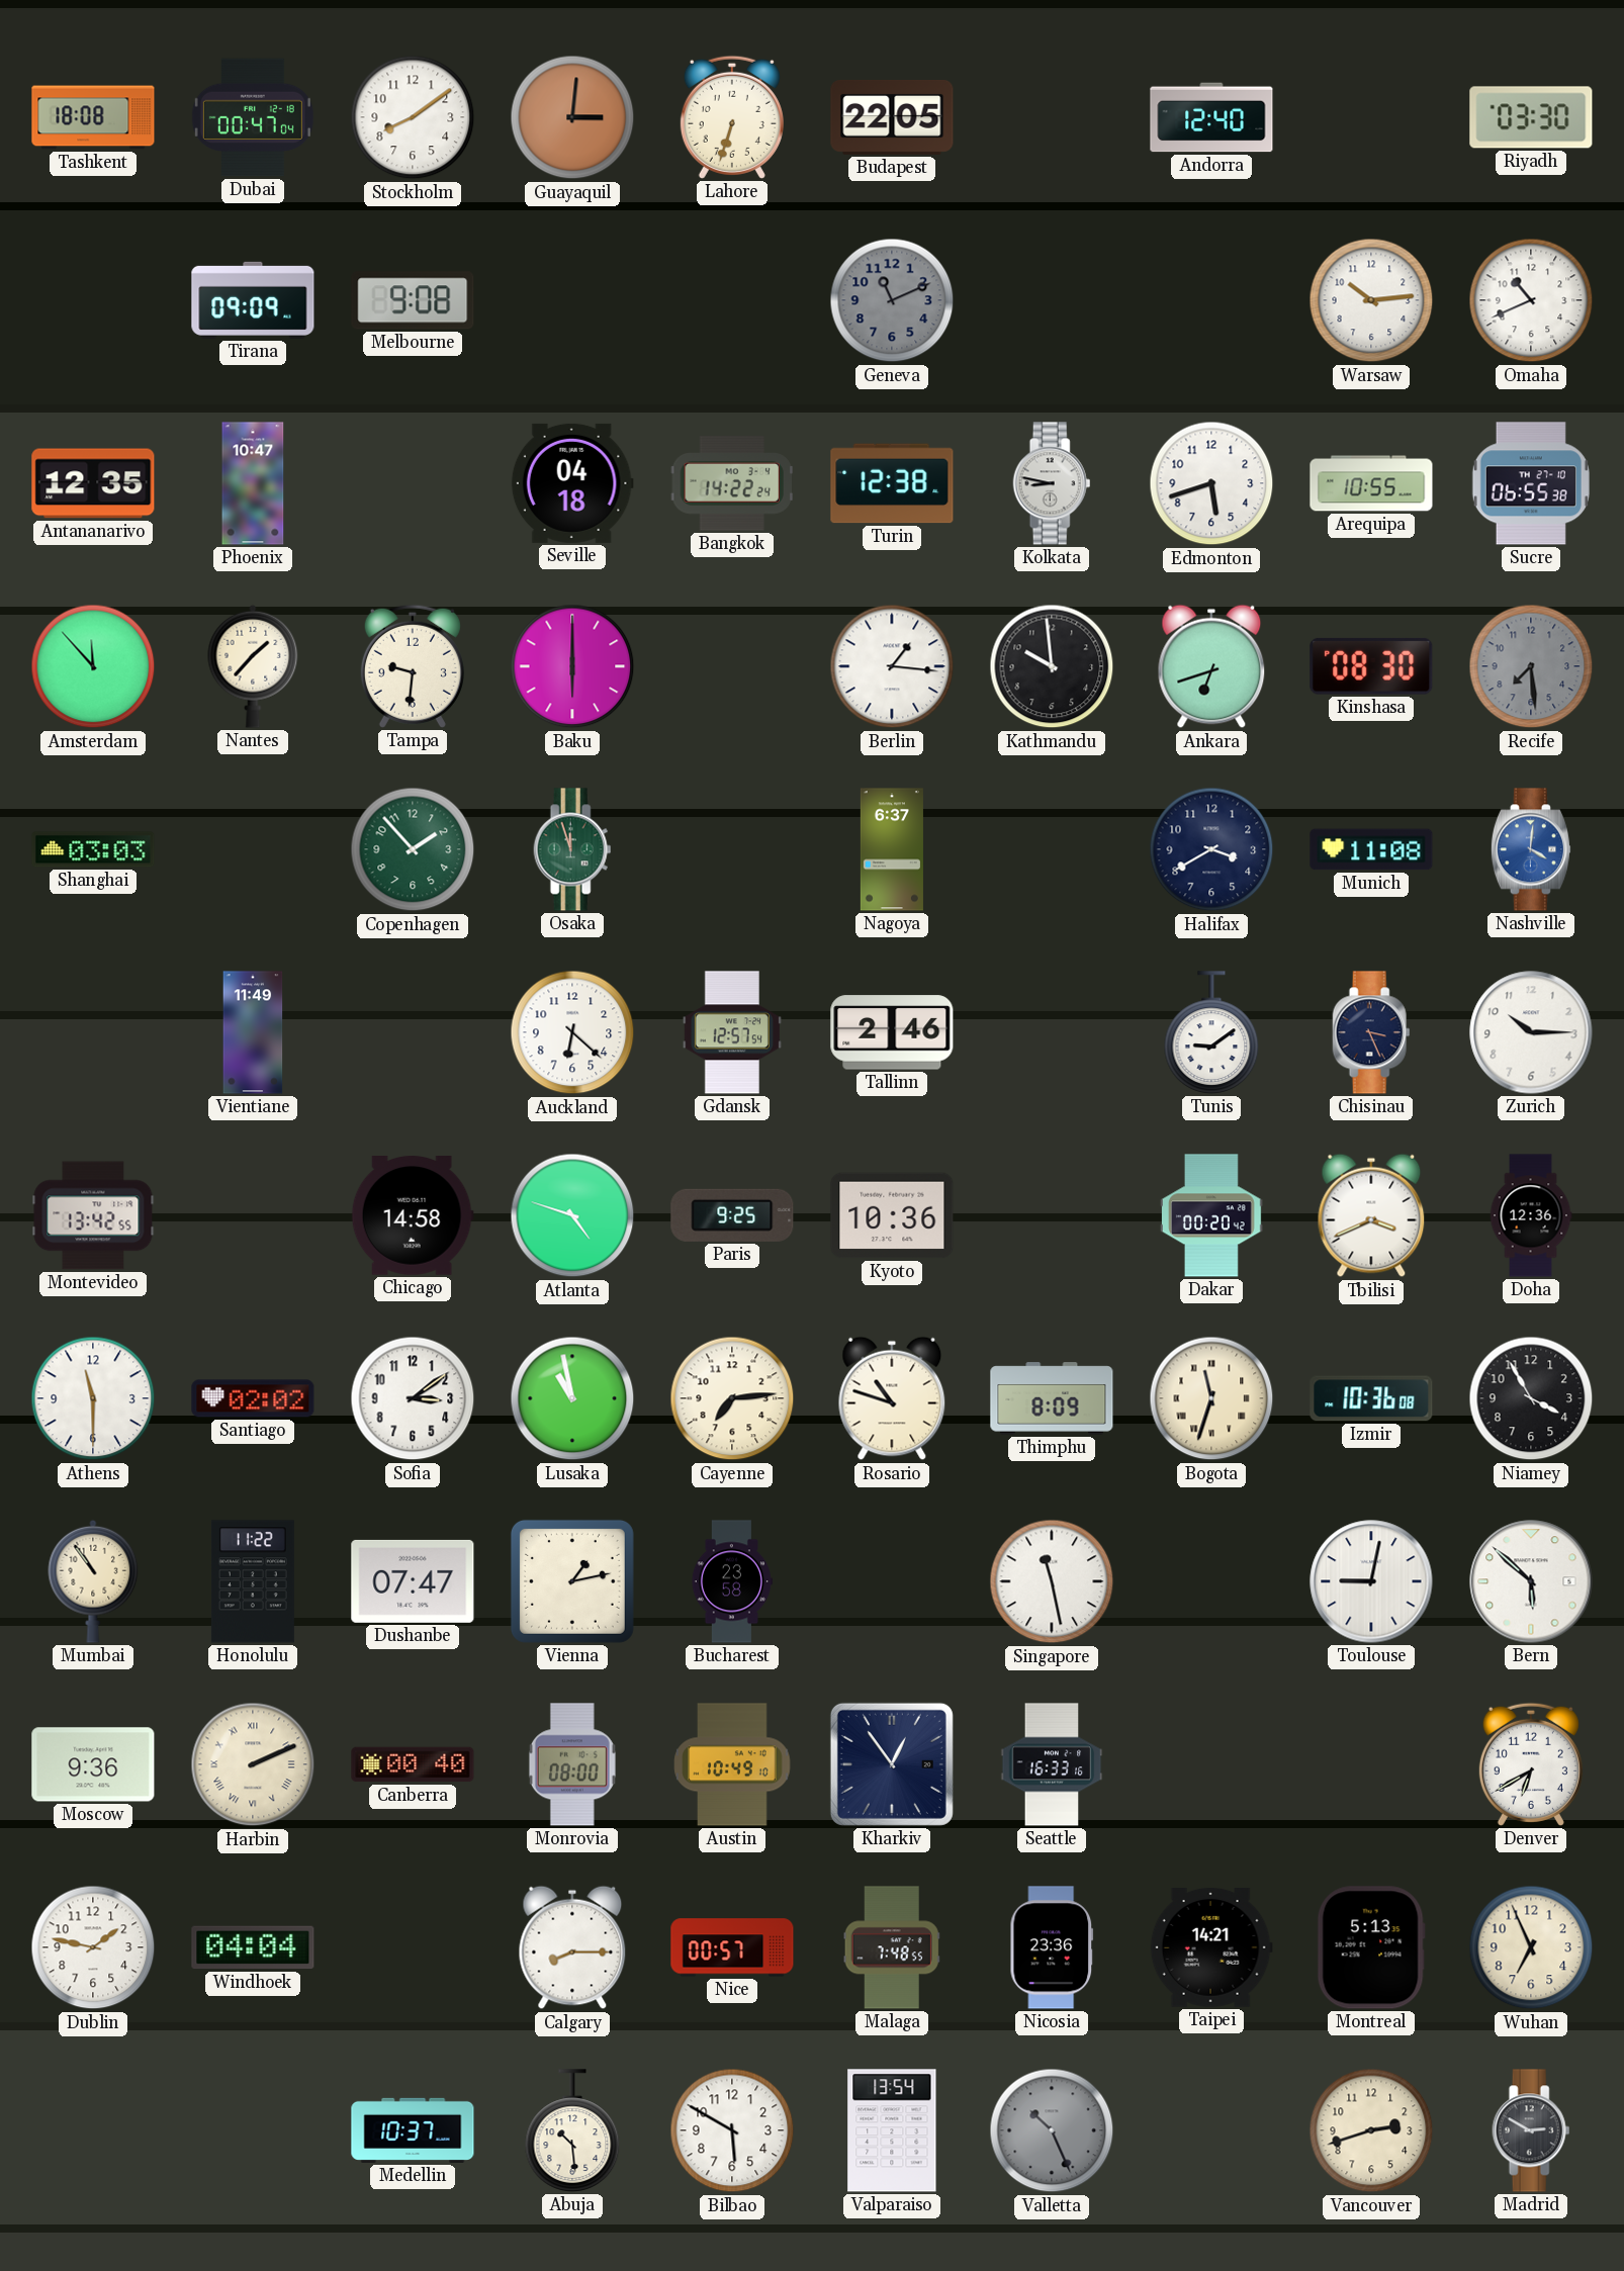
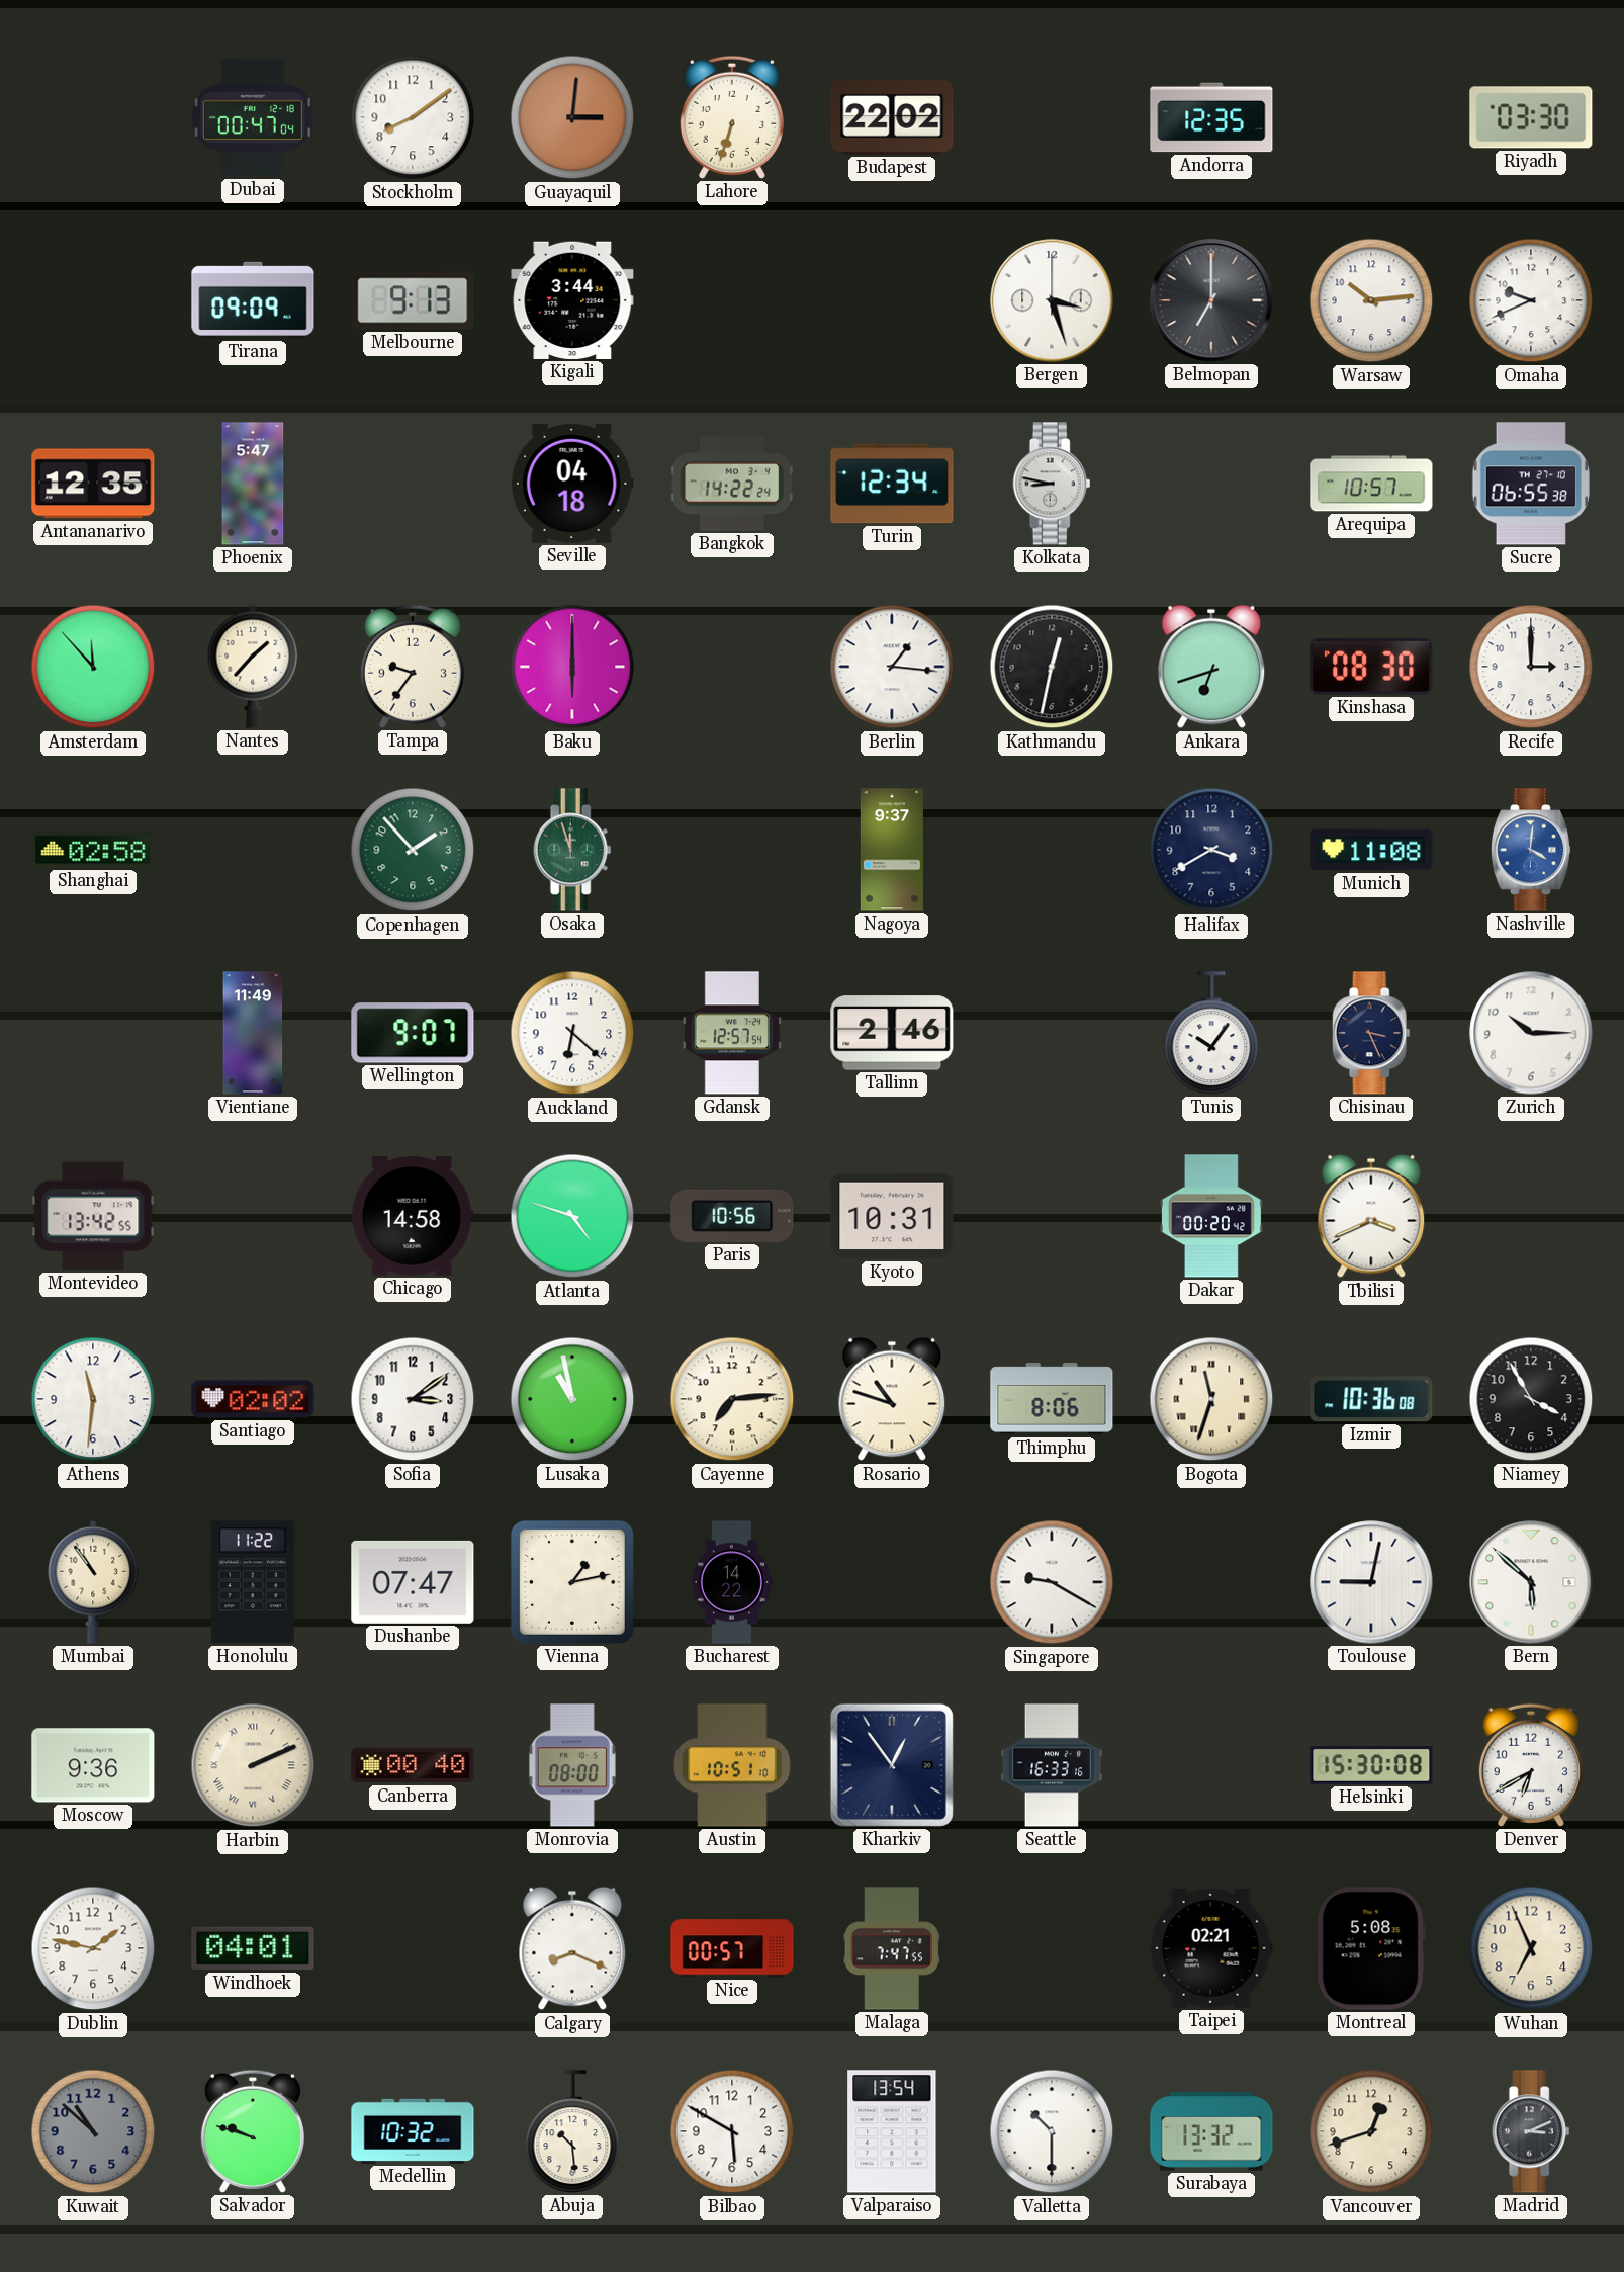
Tashkent: 18:08 -> none
Budapest: 22:05 -> 22:02
Andorra: 12:40 -> 12:35
Melbourne: 9:08 -> 9:13
Kigali: none -> 3:44
Geneva: 11:11 -> none
Bergen: none -> 3:27
Belmopan: none -> 7:00
Omaha: 10:41 -> 9:41
Phoenix: 10:47 -> 5:47
Turin: 12:38 -> 12:34
Edmonton: 5:42 -> none
Arequipa: 10:55 -> 10:57
Tampa: 9:31 -> 9:36
Kathmandu: 9:59 -> 12:32
Recife: 7:29 -> 3:00
Recife dial: grey -> white
Shanghai: 03:03 -> 02:58
Nagoya: 6:37 -> 9:37
Wellington: none -> 9:07
Tunis: 9:09 -> 10:06
Paris: 9:25 -> 10:56
Kyoto: 10:36 -> 10:31
Doha: 12:36 -> none
Athens: 11:30 -> 11:31
Thimphu: 8:09 -> 8:06
Bucharest: 23:58 -> 14:22
Singapore: 11:28 -> 9:20
Austin: 10:49 -> 10:51
Helsinki: none -> 15:30
Windhoek: 04:04 -> 04:01
Calgary: 8:15 -> 8:19
Malaga: 7:48 -> 7:47
Nicosia: 23:36 -> none
Taipei: 14:21 -> 02:21
Montreal: 5:13 -> 5:08
Kuwait: none -> 10:52
Salvador: none -> 9:48
Medellin: 10:37 -> 10:32
Valletta: 10:26 -> 10:30
Valletta dial: grey -> white
Surabaya: none -> 13:32
Vancouver: 2:42 -> 12:42
Madrid: 2:50 -> 3:11
